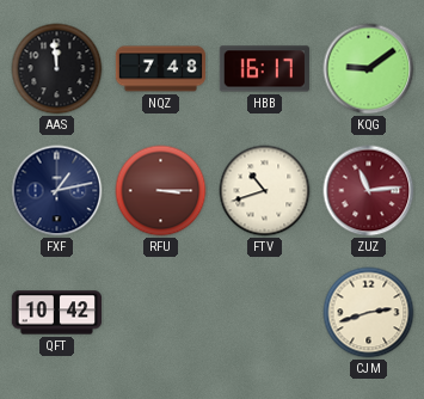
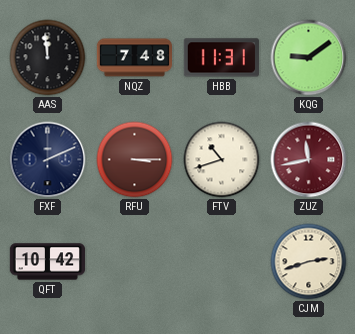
HBB: 16:17 -> 11:31
FXF: 1:13 -> 2:11
ZUZ: 11:14 -> 11:43
